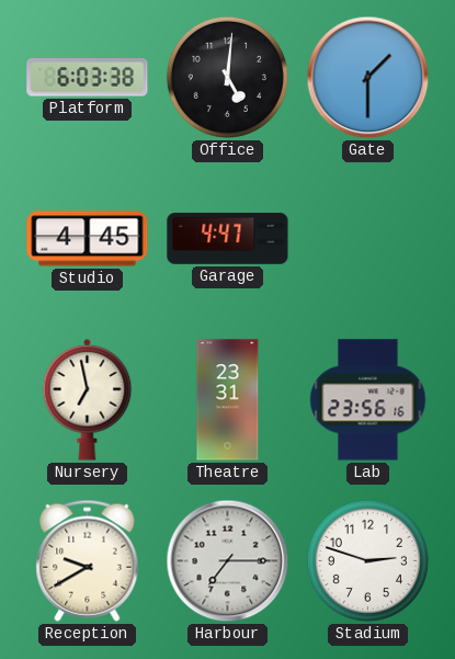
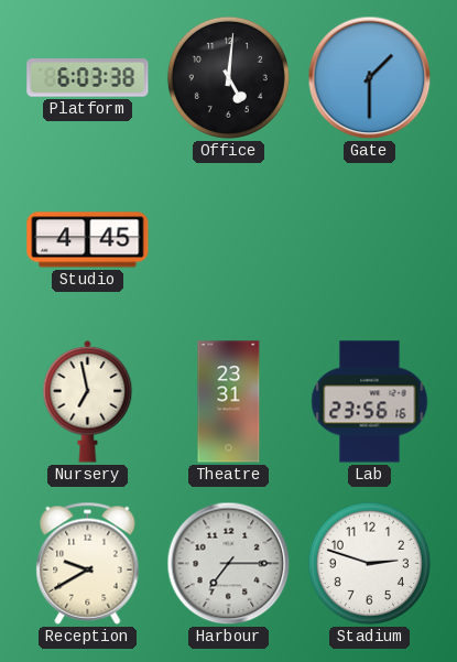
Garage: 4:47 -> none
